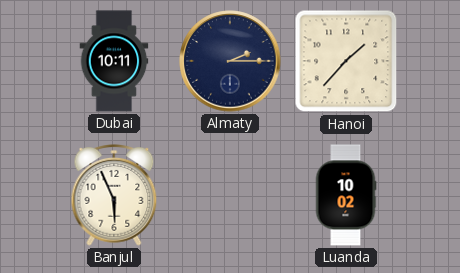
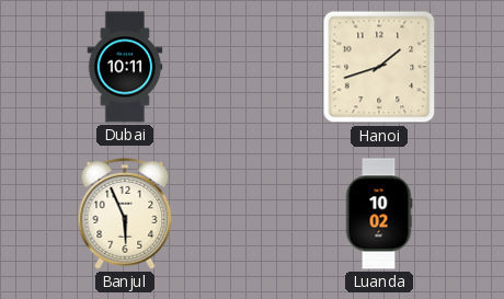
Almaty: 2:15 -> none
Hanoi: 1:37 -> 1:42
